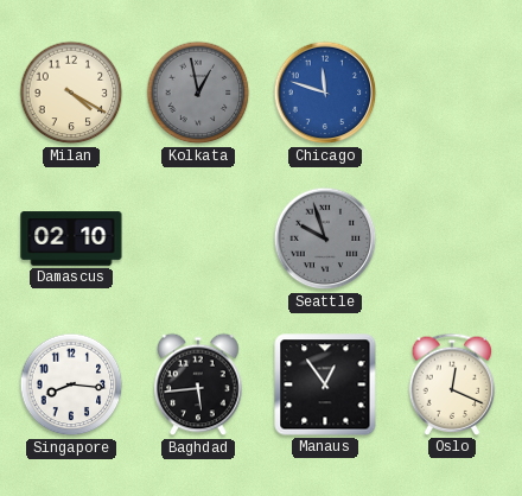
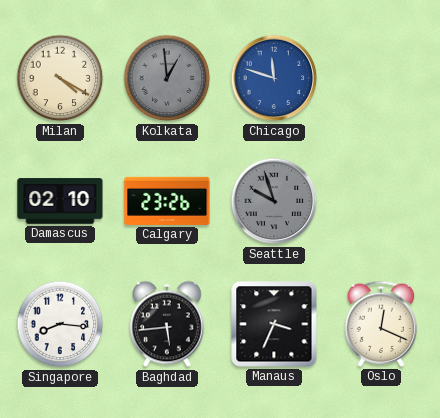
Kolkata: 12:58 -> 12:59
Calgary: none -> 23:26
Manaus: 12:54 -> 3:34
